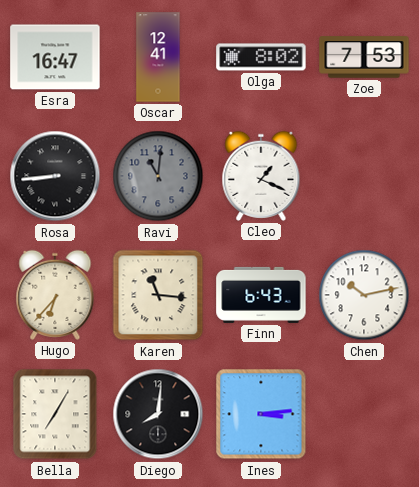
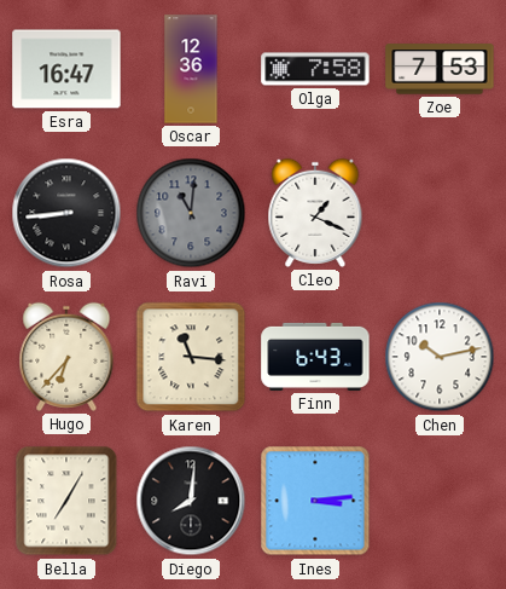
Oscar: 12:41 -> 12:36
Olga: 8:02 -> 7:58
